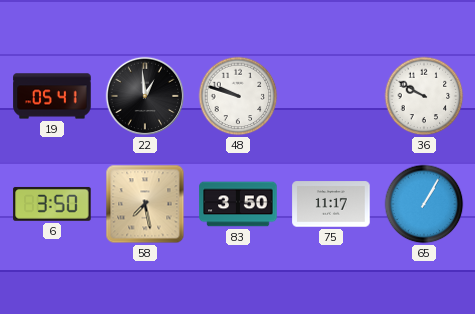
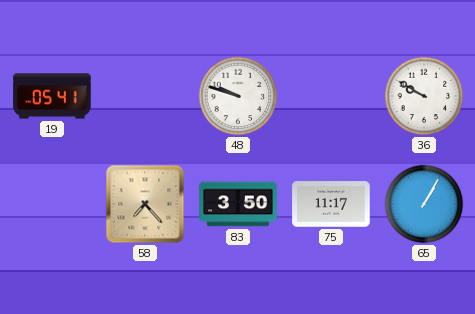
22: 12:59 -> none
6: 3:50 -> none
58: 7:28 -> 7:23
